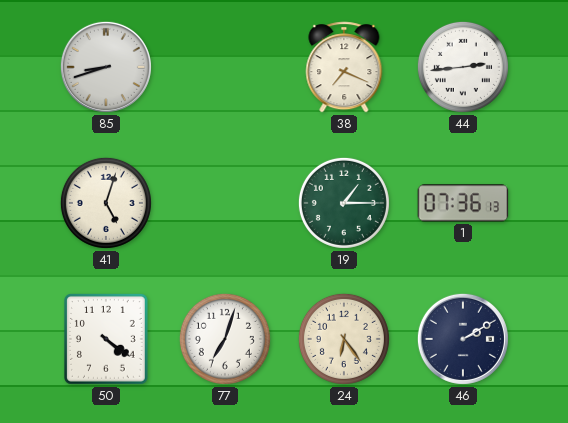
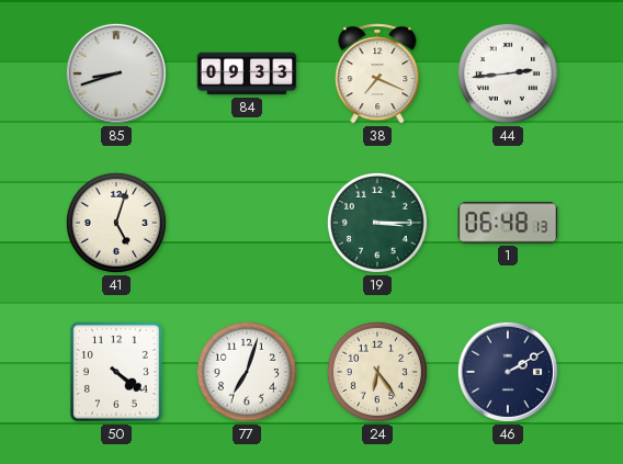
84: none -> 09:33
19: 1:15 -> 3:15
1: 07:36 -> 06:48
